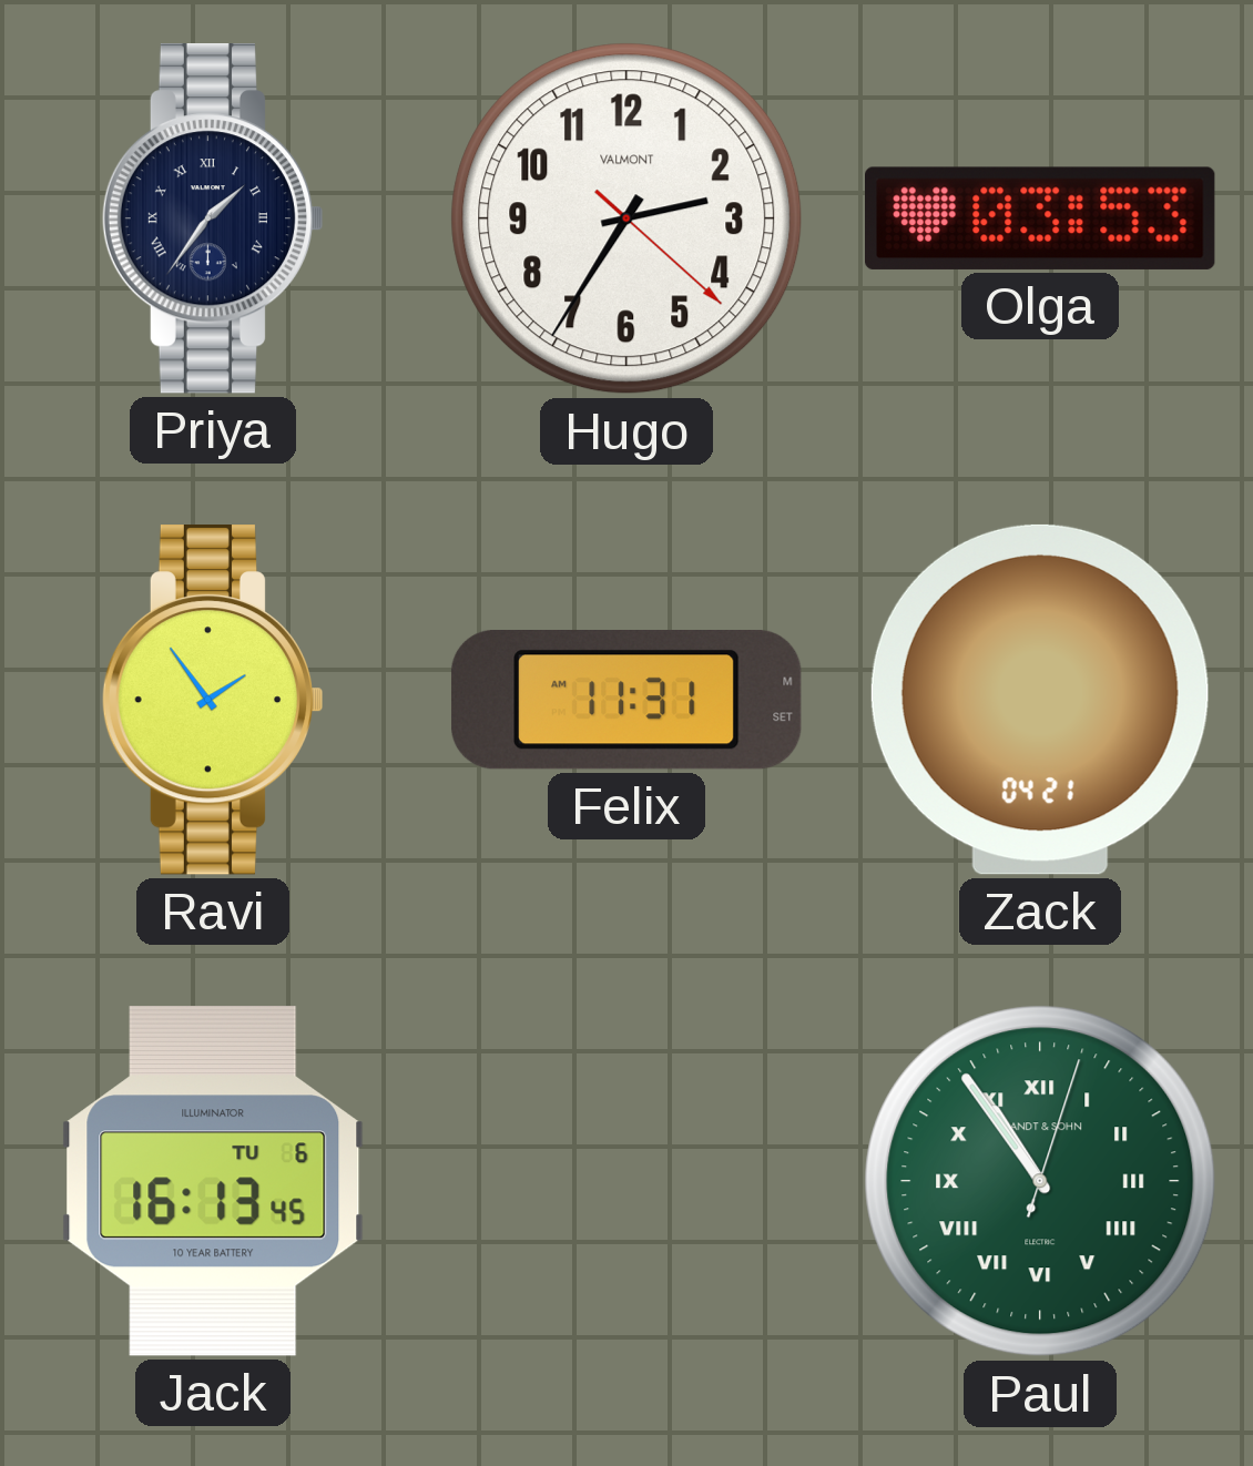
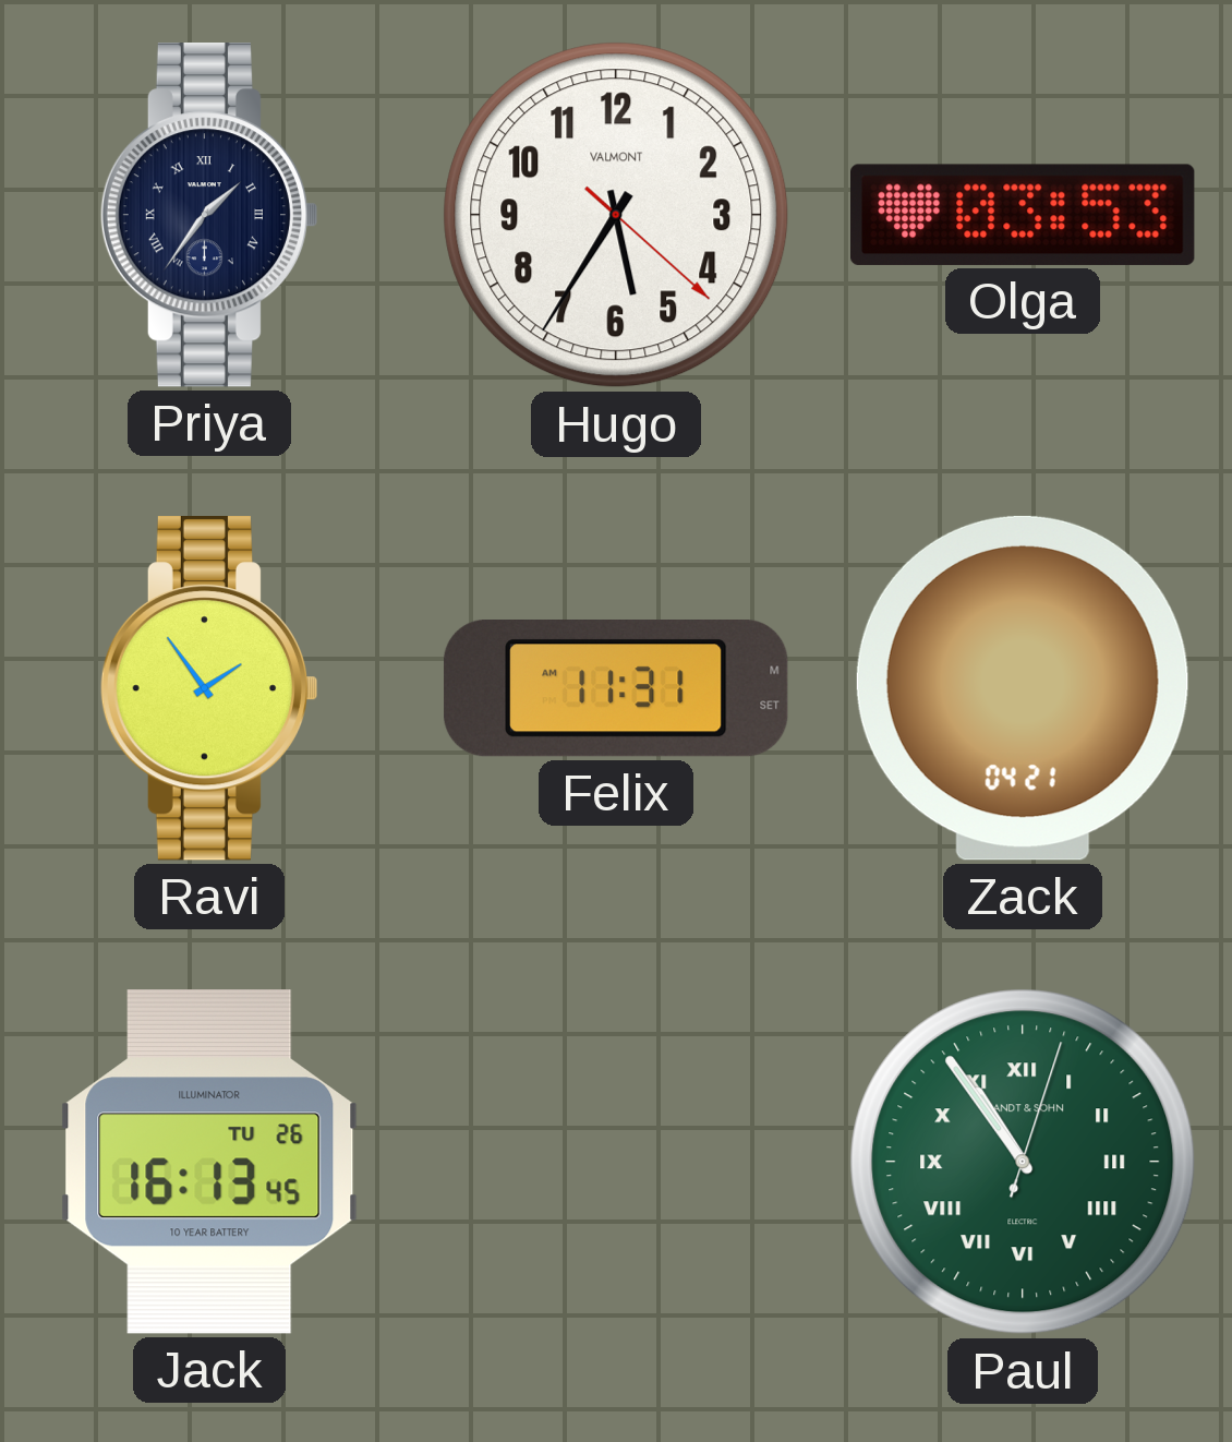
Hugo: 2:35 -> 5:35
Jack date: TU 6 -> TU 26
